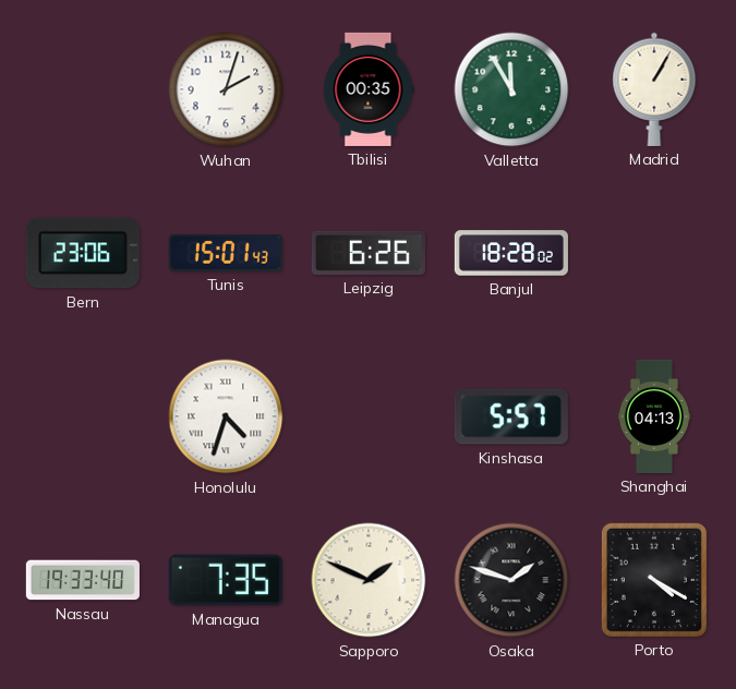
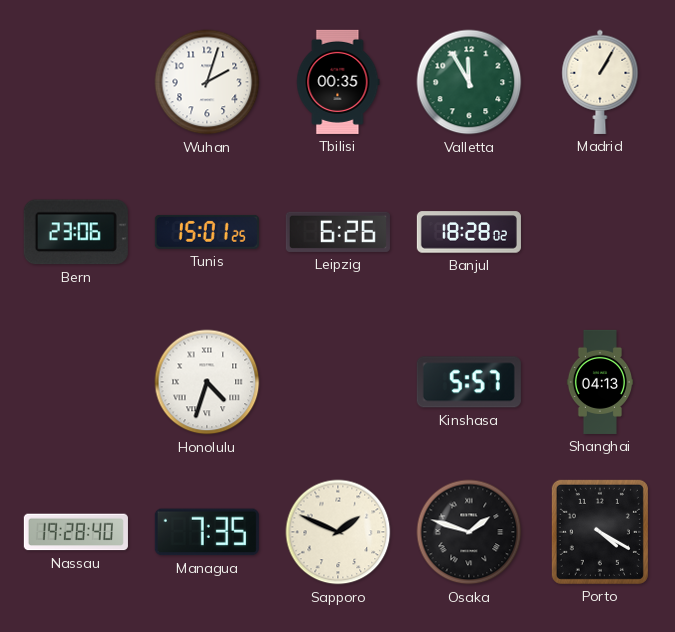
Tunis: 15:01:43 -> 15:01:25
Nassau: 19:33 -> 19:28
